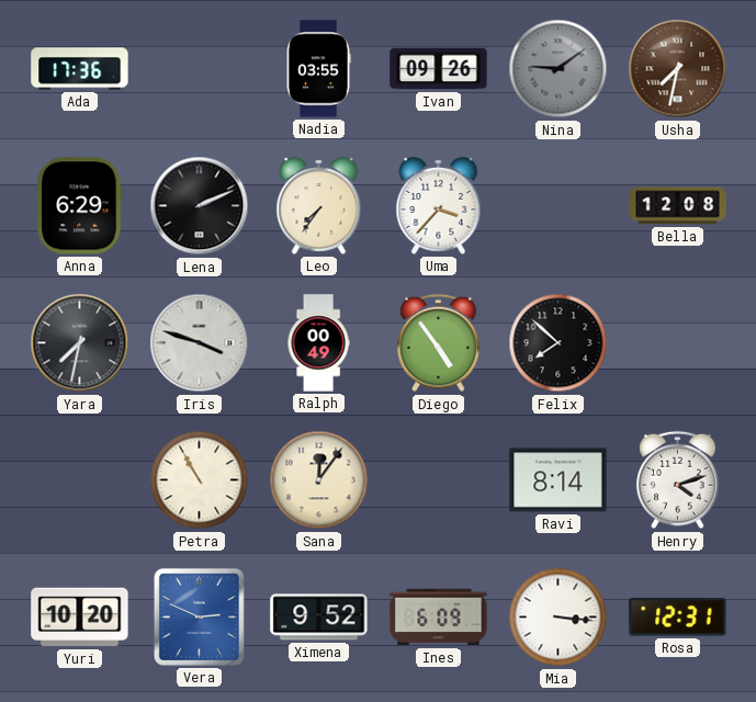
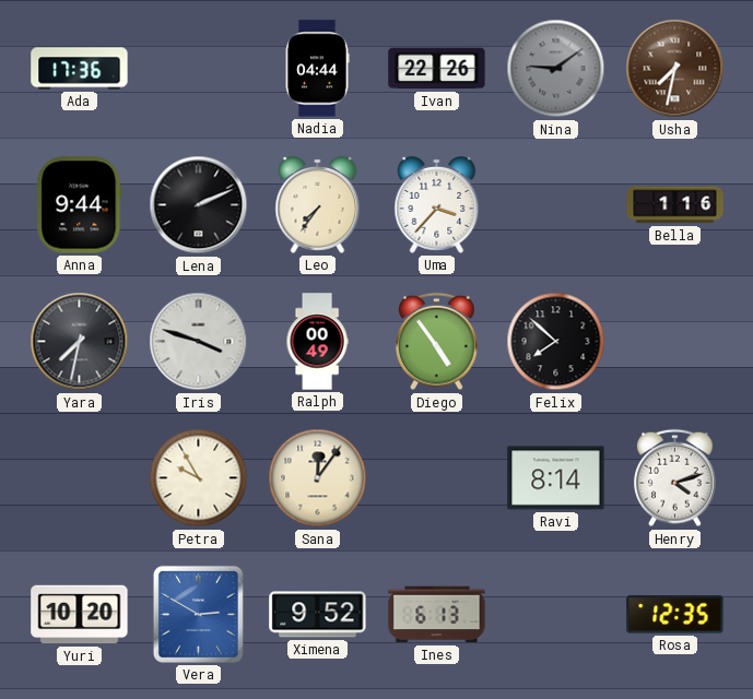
Nadia: 03:55 -> 04:44
Ivan: 09:26 -> 22:26
Anna: 6:29 -> 9:44
Bella: 12:08 -> 1:16
Petra: 10:55 -> 9:55
Vera: 2:49 -> 2:50
Ines: 6:09 -> 6:13
Mia: 3:16 -> none
Rosa: 12:31 -> 12:35
